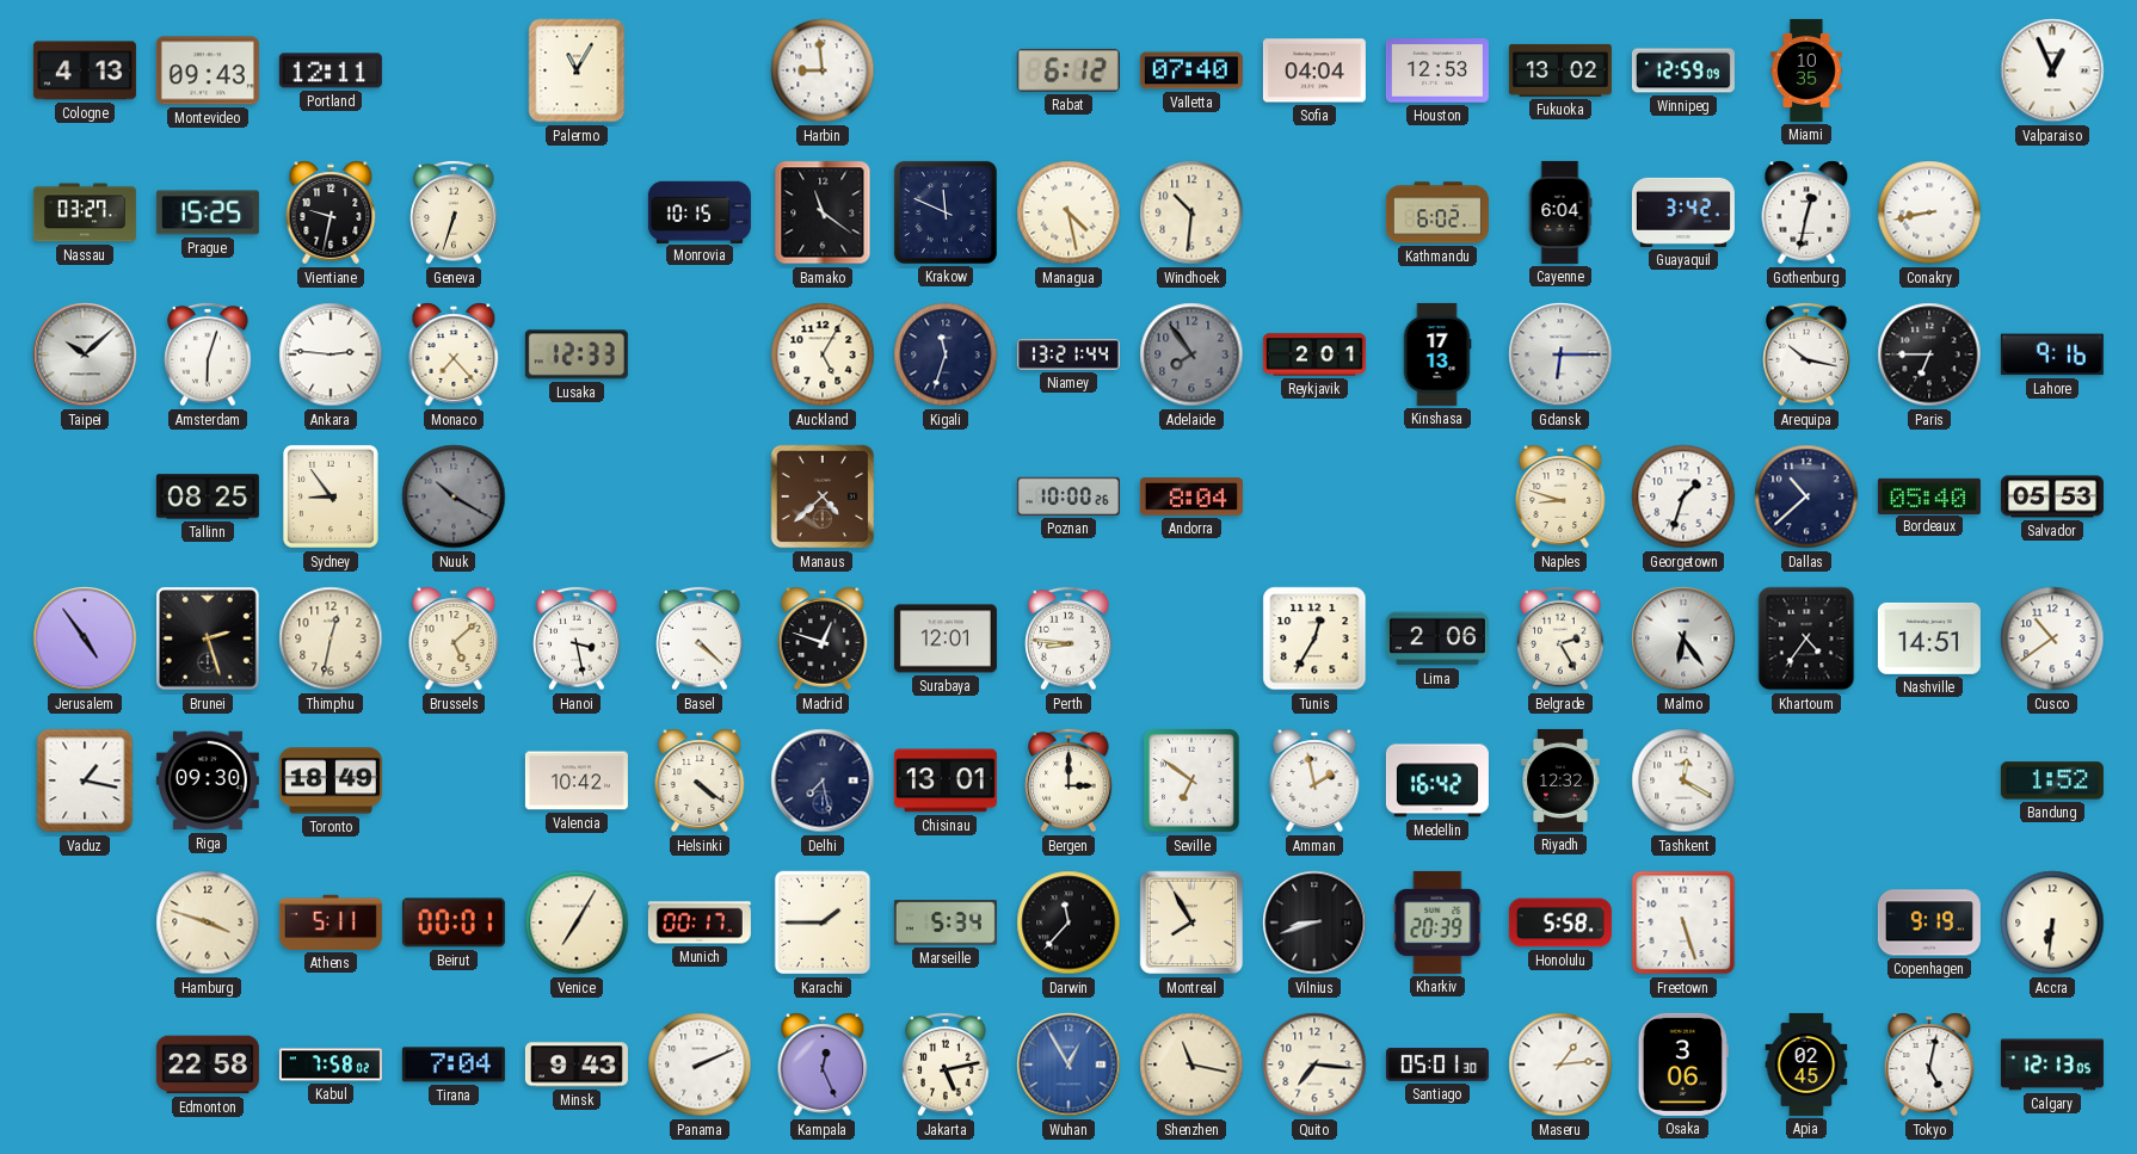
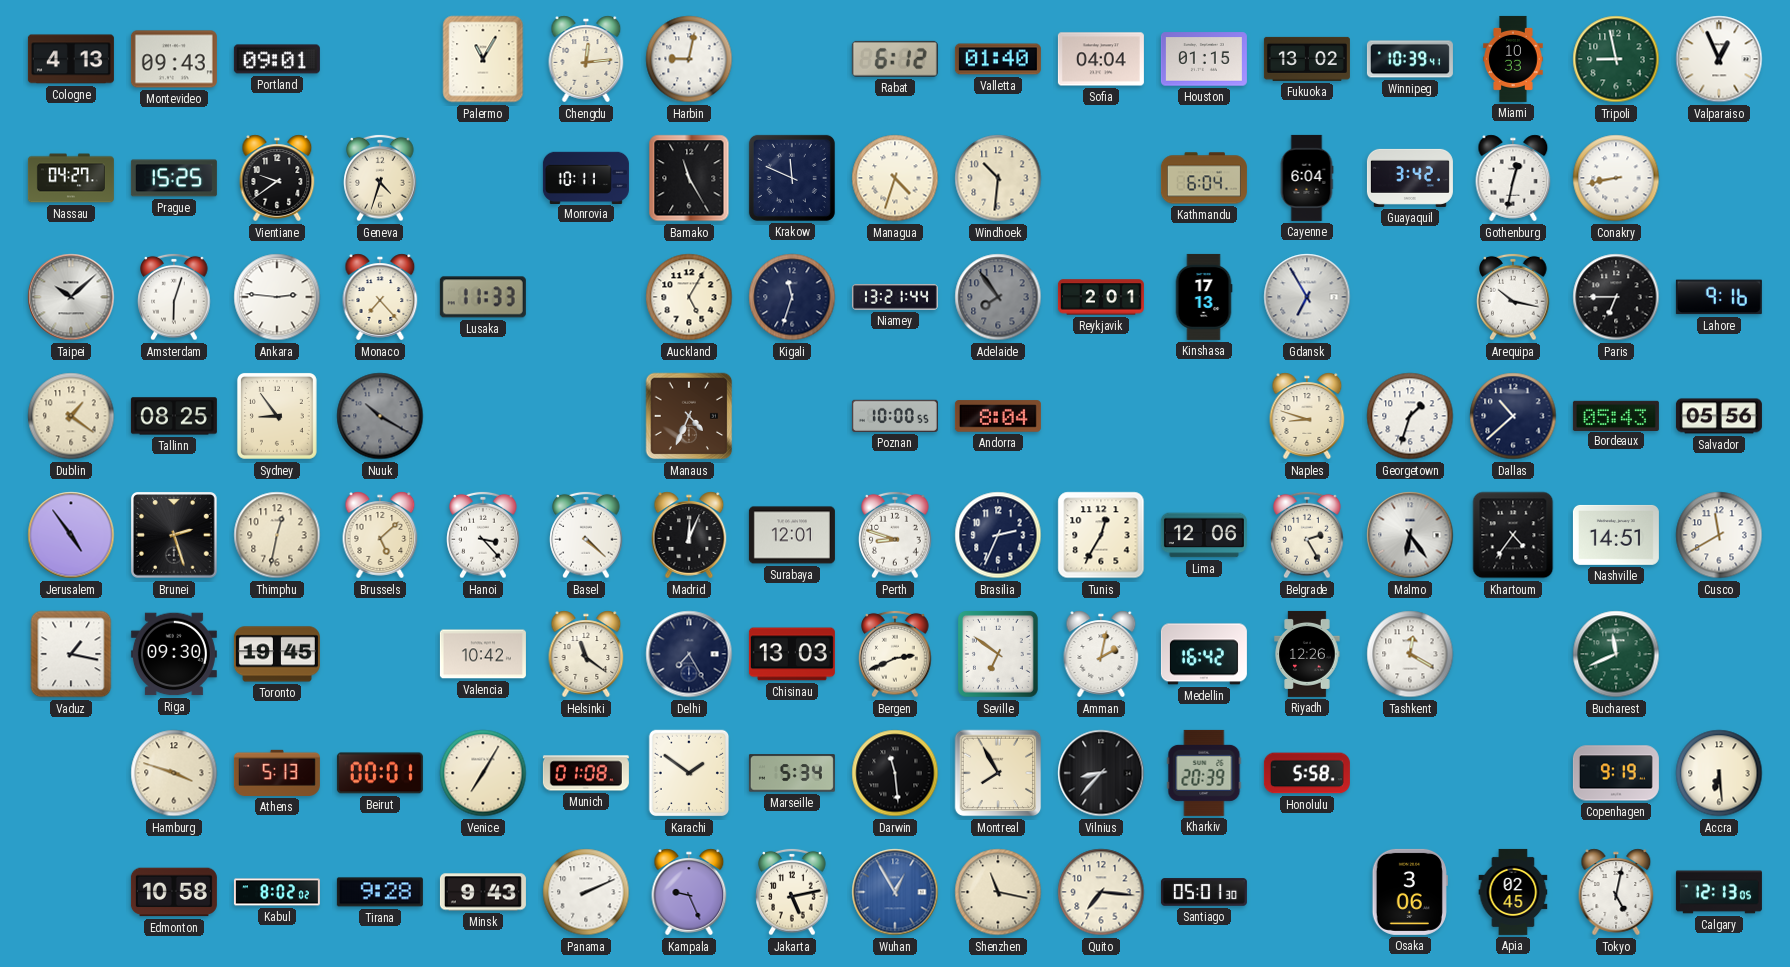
Portland: 12:11 -> 09:01
Chengdu: none -> 12:14
Harbin: 8:59 -> 9:02
Valletta: 07:40 -> 01:40
Houston: 12:53 -> 01:15
Winnipeg: 12:59 -> 10:39
Miami: 10:35 -> 10:33
Tripoli: none -> 8:58
Nassau: 03:27 -> 04:27
Vientiane: 9:32 -> 9:39
Geneva: 6:33 -> 4:33
Monrovia: 10:15 -> 10:11
Bamako: 11:21 -> 11:25
Managua: 4:28 -> 4:33
Kathmandu: 6:02 -> 6:04
Lusaka: 12:33 -> 11:33
Gdansk: 6:15 -> 6:55
Dublin: none -> 1:21
Manaus: 4:38 -> 4:34
Poznan: 10:00:26 -> 10:00:55
Bordeaux: 05:40 -> 05:43
Salvador: 05:53 -> 05:56
Hanoi: 3:28 -> 3:23
Madrid: 12:48 -> 12:04
Perth: 8:46 -> 8:48
Brasilia: none -> 2:34
Lima: 2:06 -> 12:06
Cusco: 10:39 -> 11:40
Toronto: 18:49 -> 19:45
Helsinki: 4:21 -> 11:21
Delhi: 7:28 -> 7:25
Chisinau: 13:01 -> 13:03
Bergen: 3:00 -> 2:41
Amman: 1:58 -> 2:02
Riyadh: 12:32 -> 12:26
Bucharest: none -> 11:41
Bandung: 1:52 -> none
Athens: 5:11 -> 5:13
Munich: 00:17 -> 01:08
Karachi: 1:45 -> 1:51
Darwin: 11:37 -> 11:29
Vilnius: 8:42 -> 8:37
Freetown: 5:27 -> none
Accra: 6:31 -> 6:29
Edmonton: 22:58 -> 10:58
Kabul: 7:58 -> 8:02
Tirana: 7:04 -> 9:28
Kampala: 12:26 -> 9:26
Maseru: 1:14 -> none
